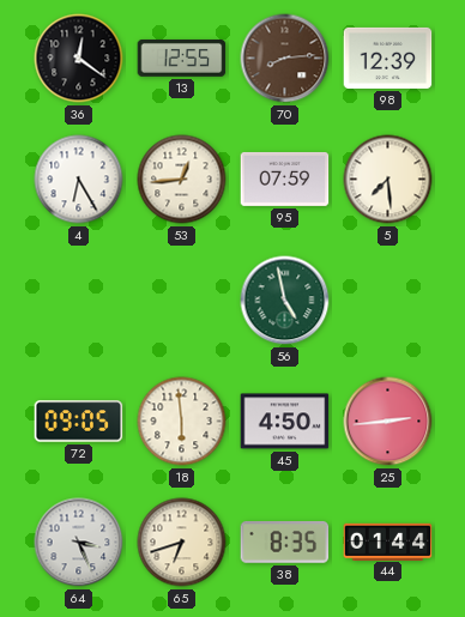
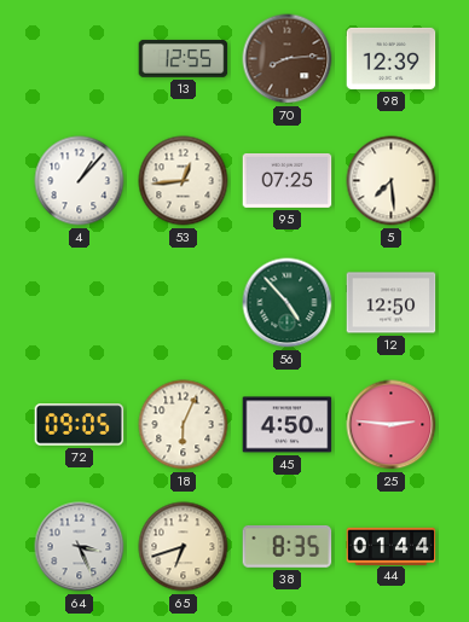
36: 12:21 -> none
4: 6:25 -> 1:07
95: 07:59 -> 07:25
56: 4:58 -> 4:53
12: none -> 12:50
18: 5:59 -> 6:04
25: 2:44 -> 2:46
